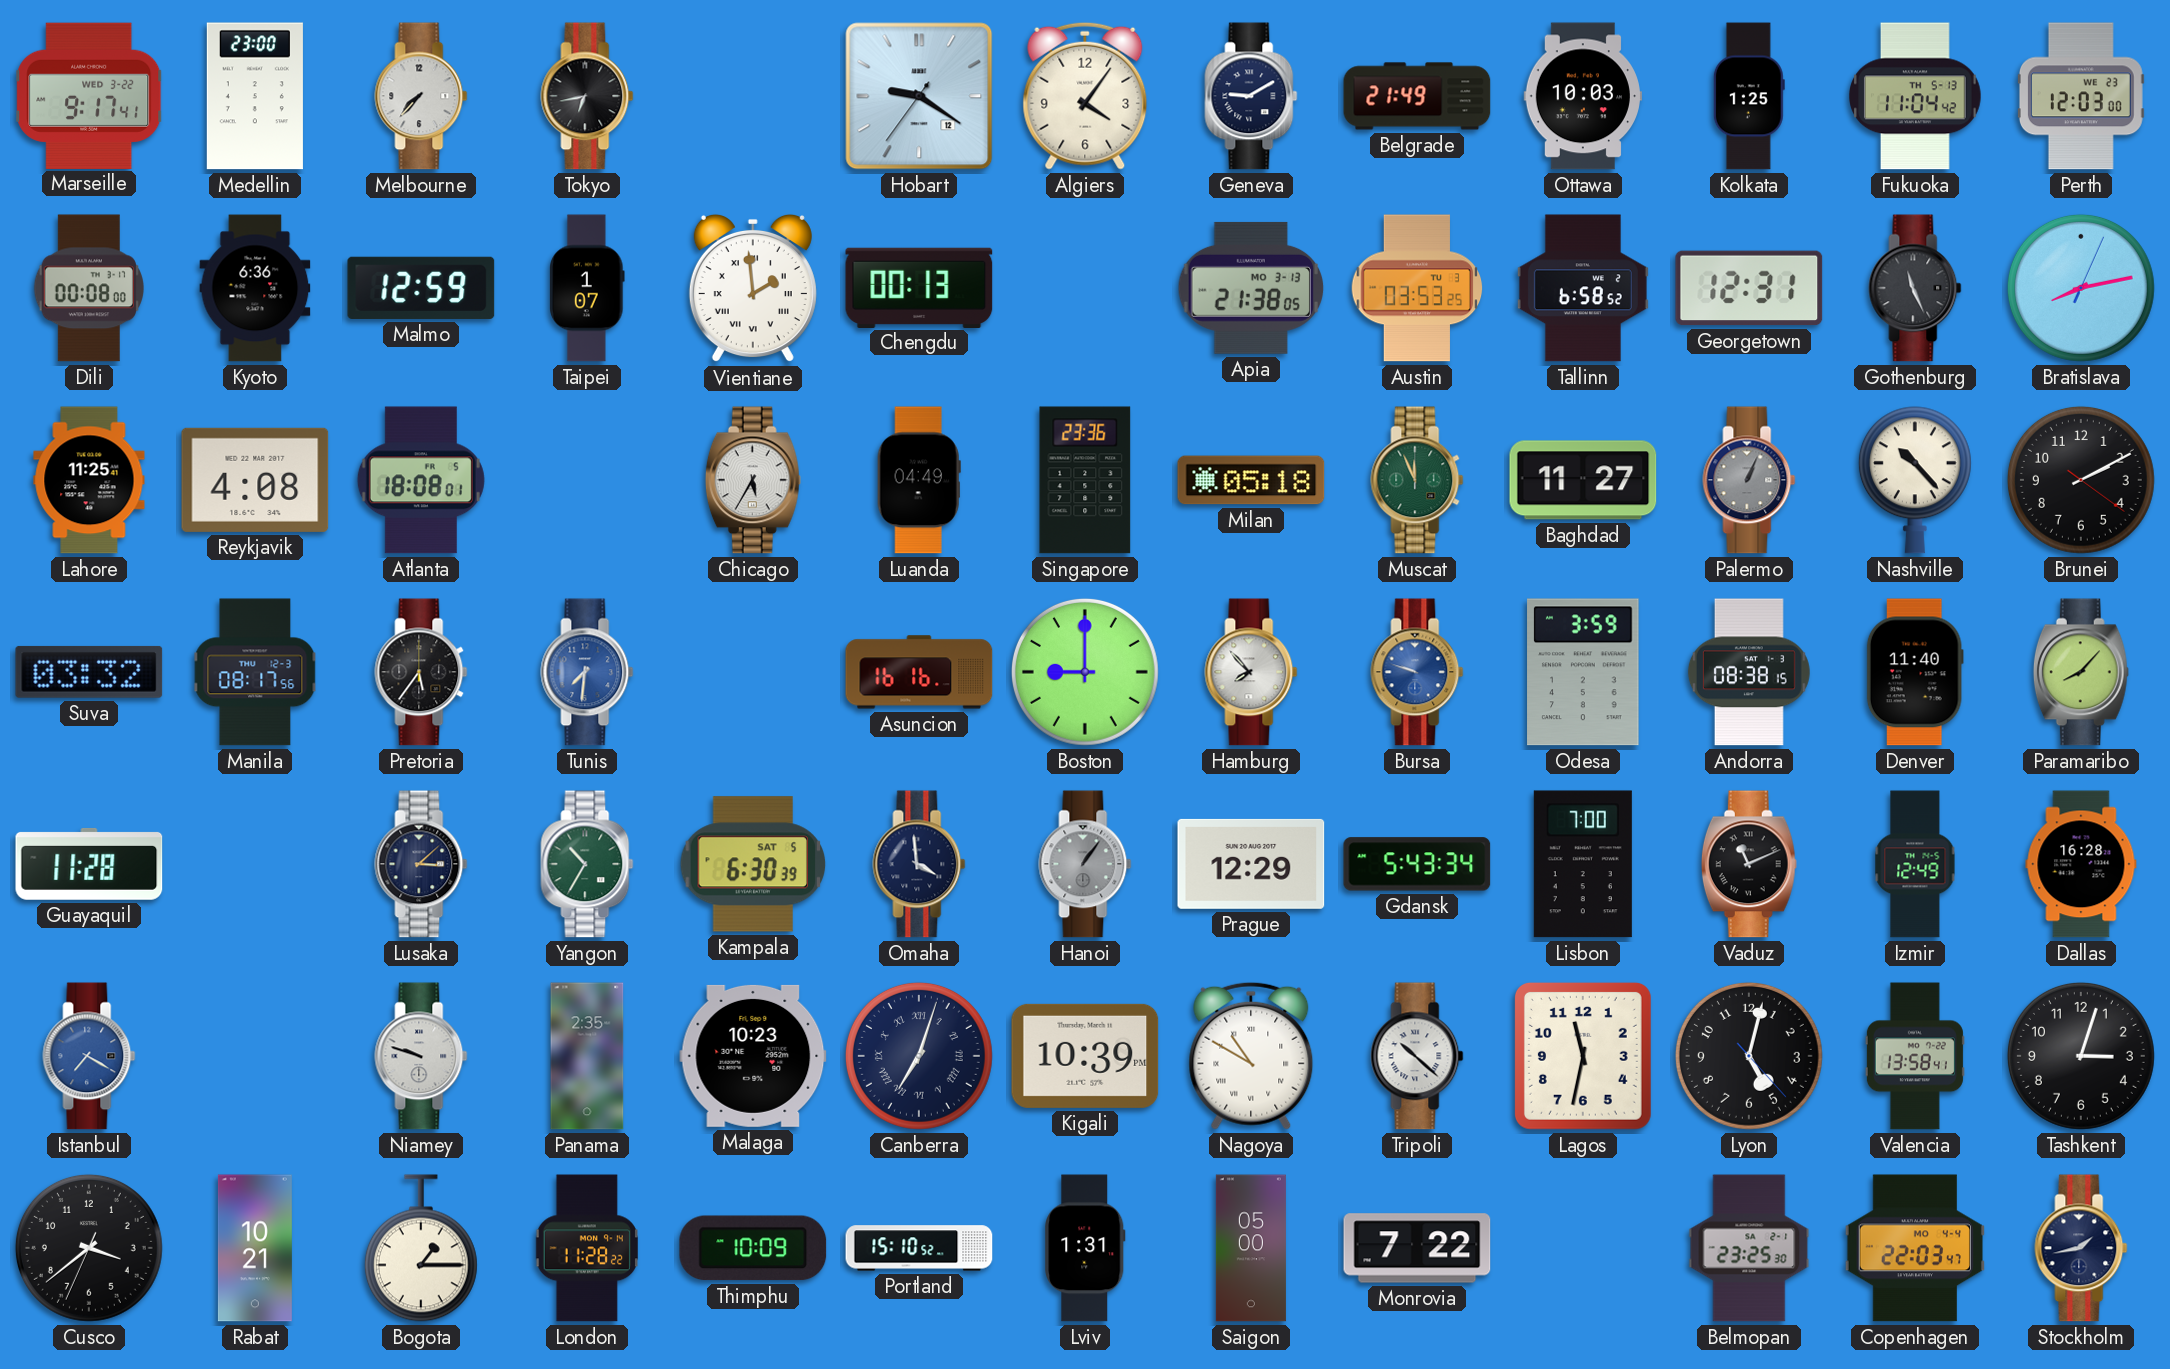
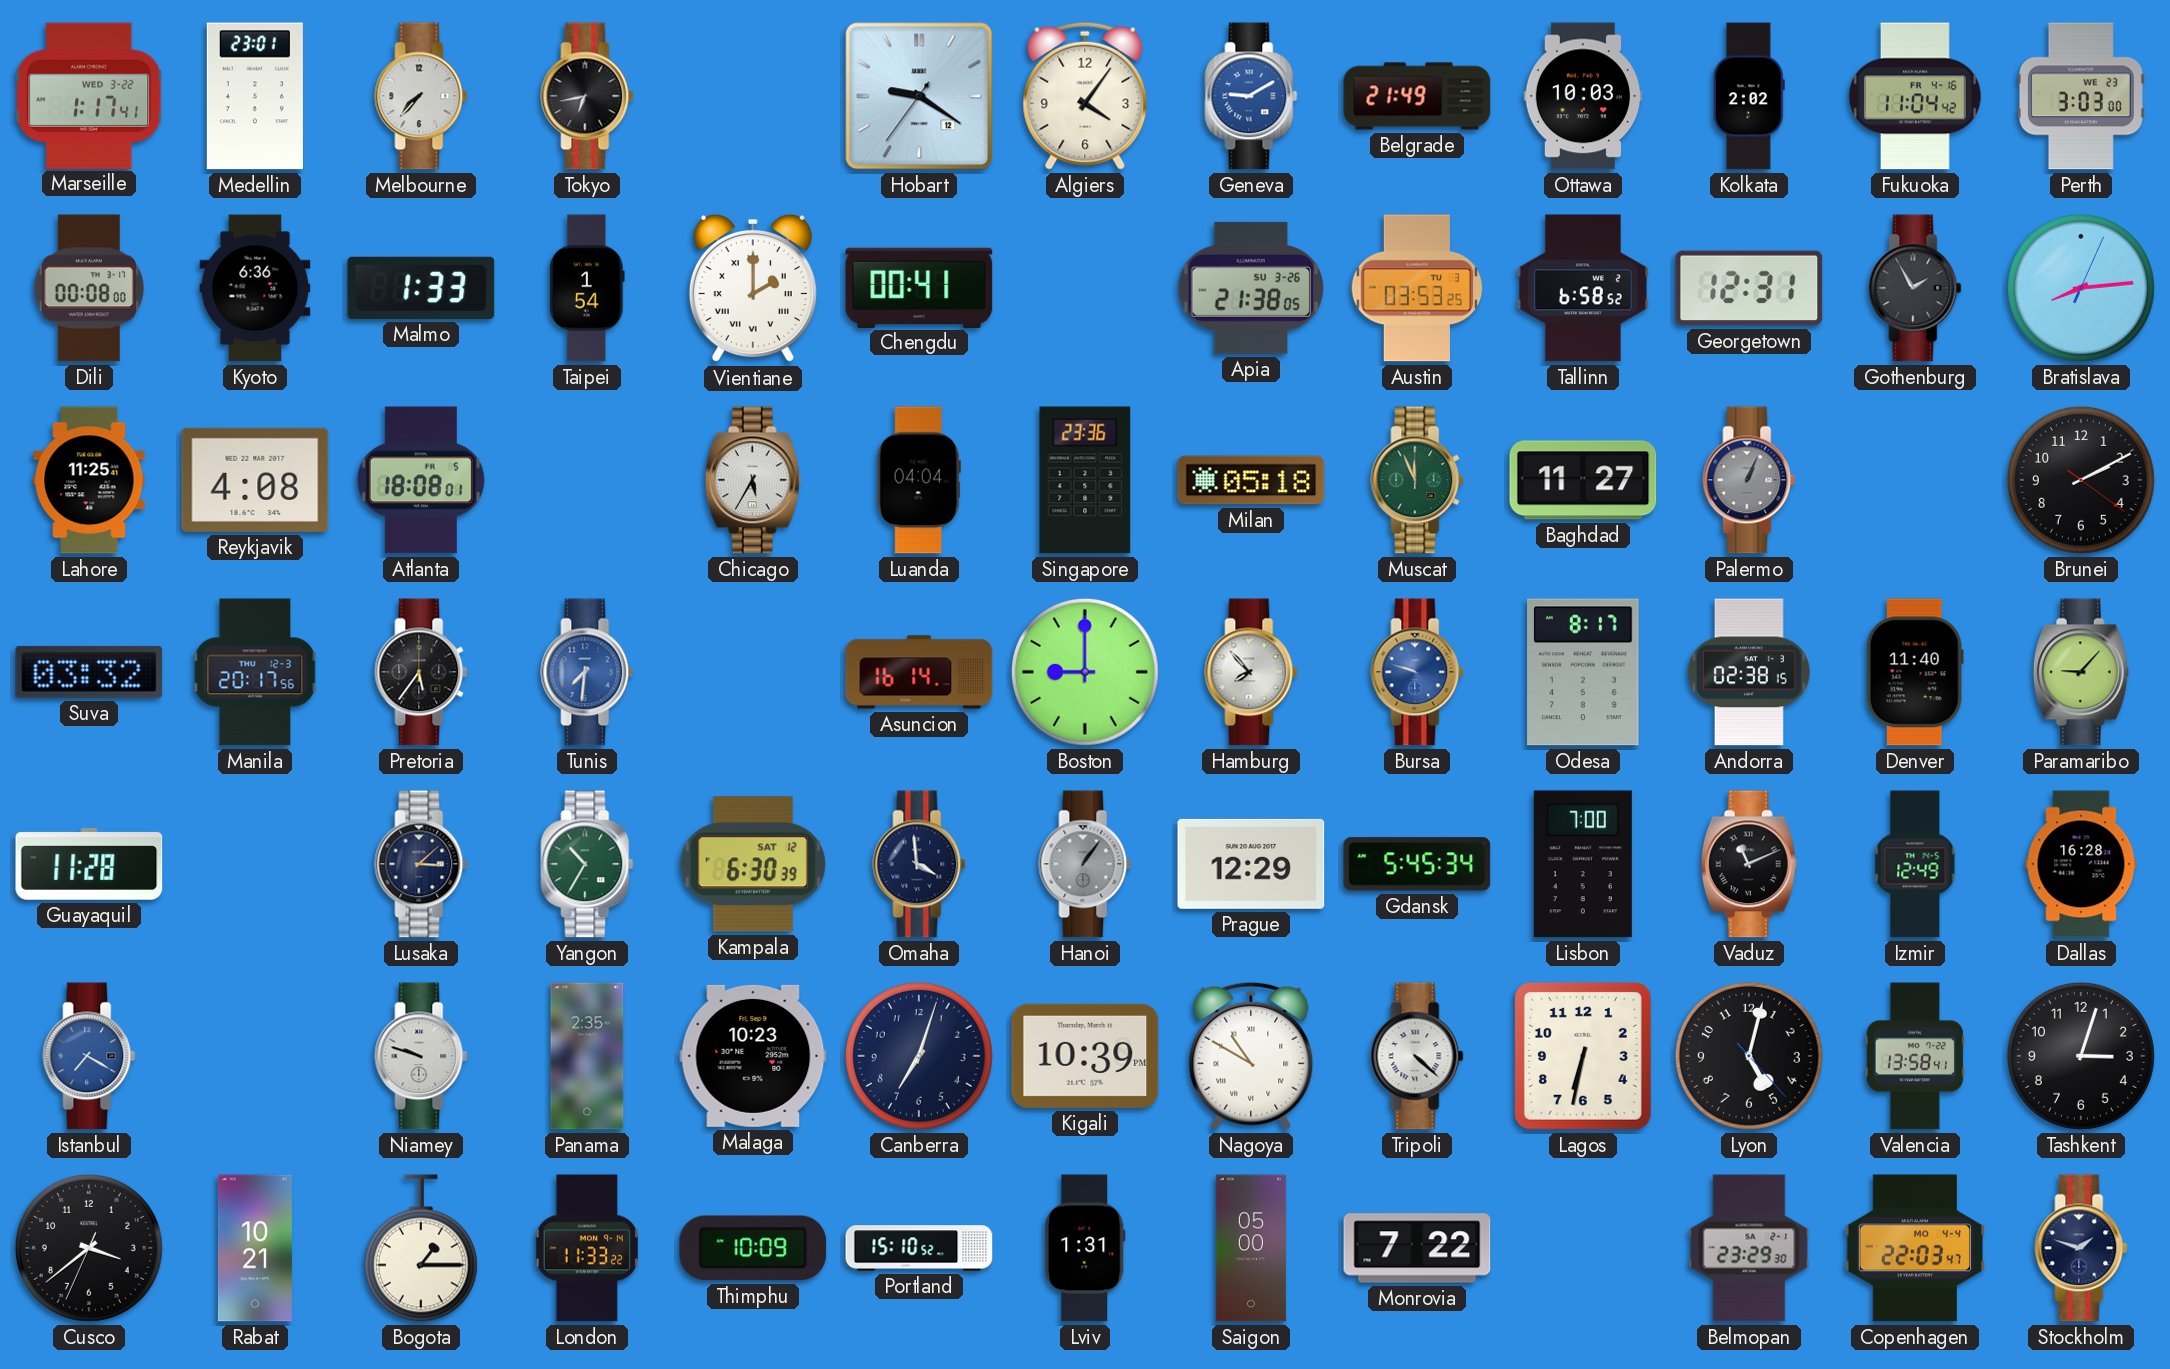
Marseille: 9:17 -> 1:17
Medellin: 23:00 -> 23:01
Geneva dial: navy -> blue
Kolkata: 1:25 -> 2:02
Fukuoka date: TH 5-13 -> FR 4-16
Perth: 12:03 -> 3:03
Malmo: 12:59 -> 1:33
Taipei: 1:07 -> 1:54
Vientiane: 1:59 -> 2:00
Chengdu: 00:13 -> 00:41
Apia date: MO 3-13 -> SU 3-26
Gothenburg: 11:26 -> 1:55
Bratislava: 8:13 -> 8:14
Luanda: 04:49 -> 04:04
Nashville: 10:23 -> none
Manila: 08:17 -> 20:17
Asuncion: 16:16 -> 16:14
Odesa: 3:59 -> 8:17
Andorra: 08:38 -> 02:38
Paramaribo: 8:07 -> 9:07
Kampala date: SAT 5 -> SAT 12
Gdansk: 5:43 -> 5:45
Canberra numerals: Roman -> Arabic
Tripoli: 10:22 -> 4:22
Lagos: 11:32 -> 6:32
London: 11:28 -> 11:33
Belmopan: 23:25 -> 23:29
Stockholm: 1:43 -> 1:48
